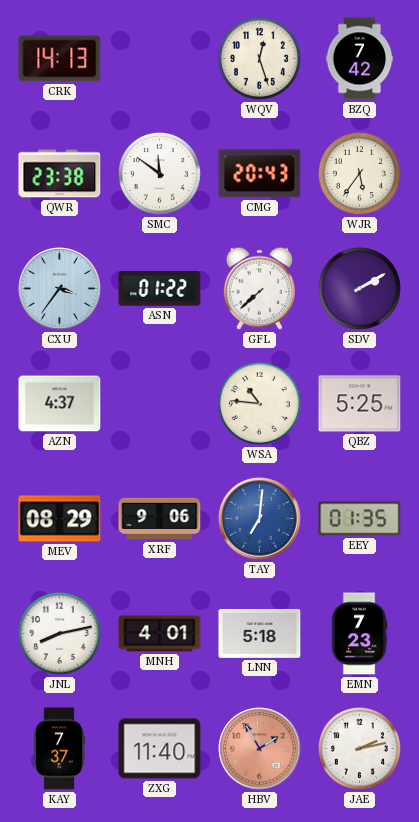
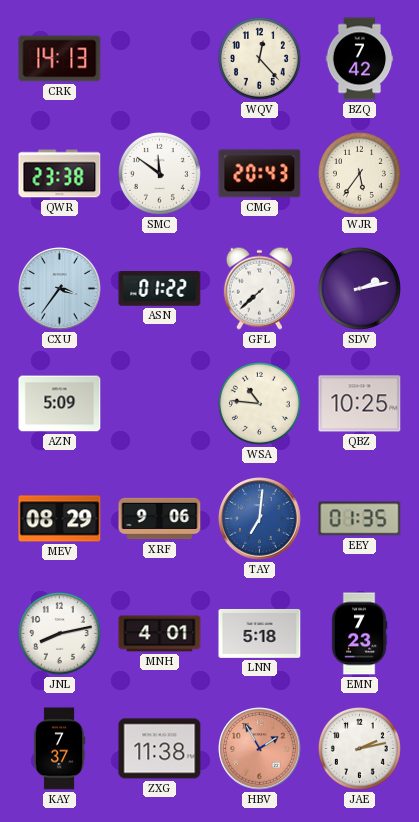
WQV: 12:27 -> 12:23
SDV: 2:10 -> 2:13
AZN: 4:37 -> 5:09
QBZ: 5:25 -> 10:25
ZXG: 11:40 -> 11:38
